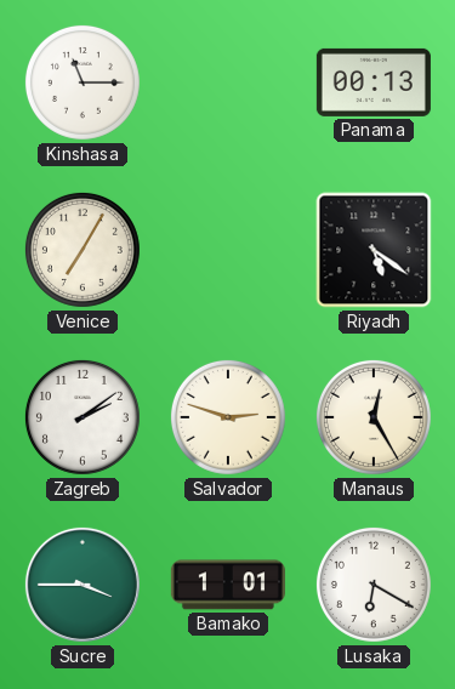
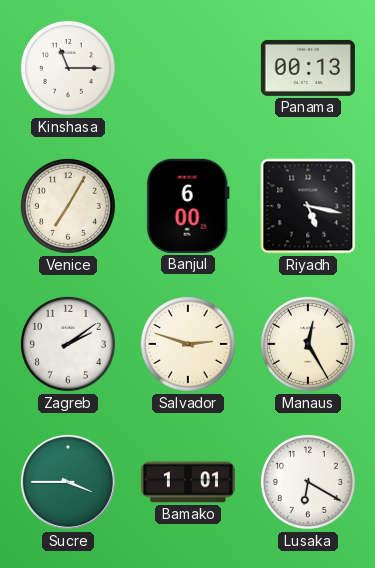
Banjul: none -> 6:00
Riyadh: 5:21 -> 5:17
